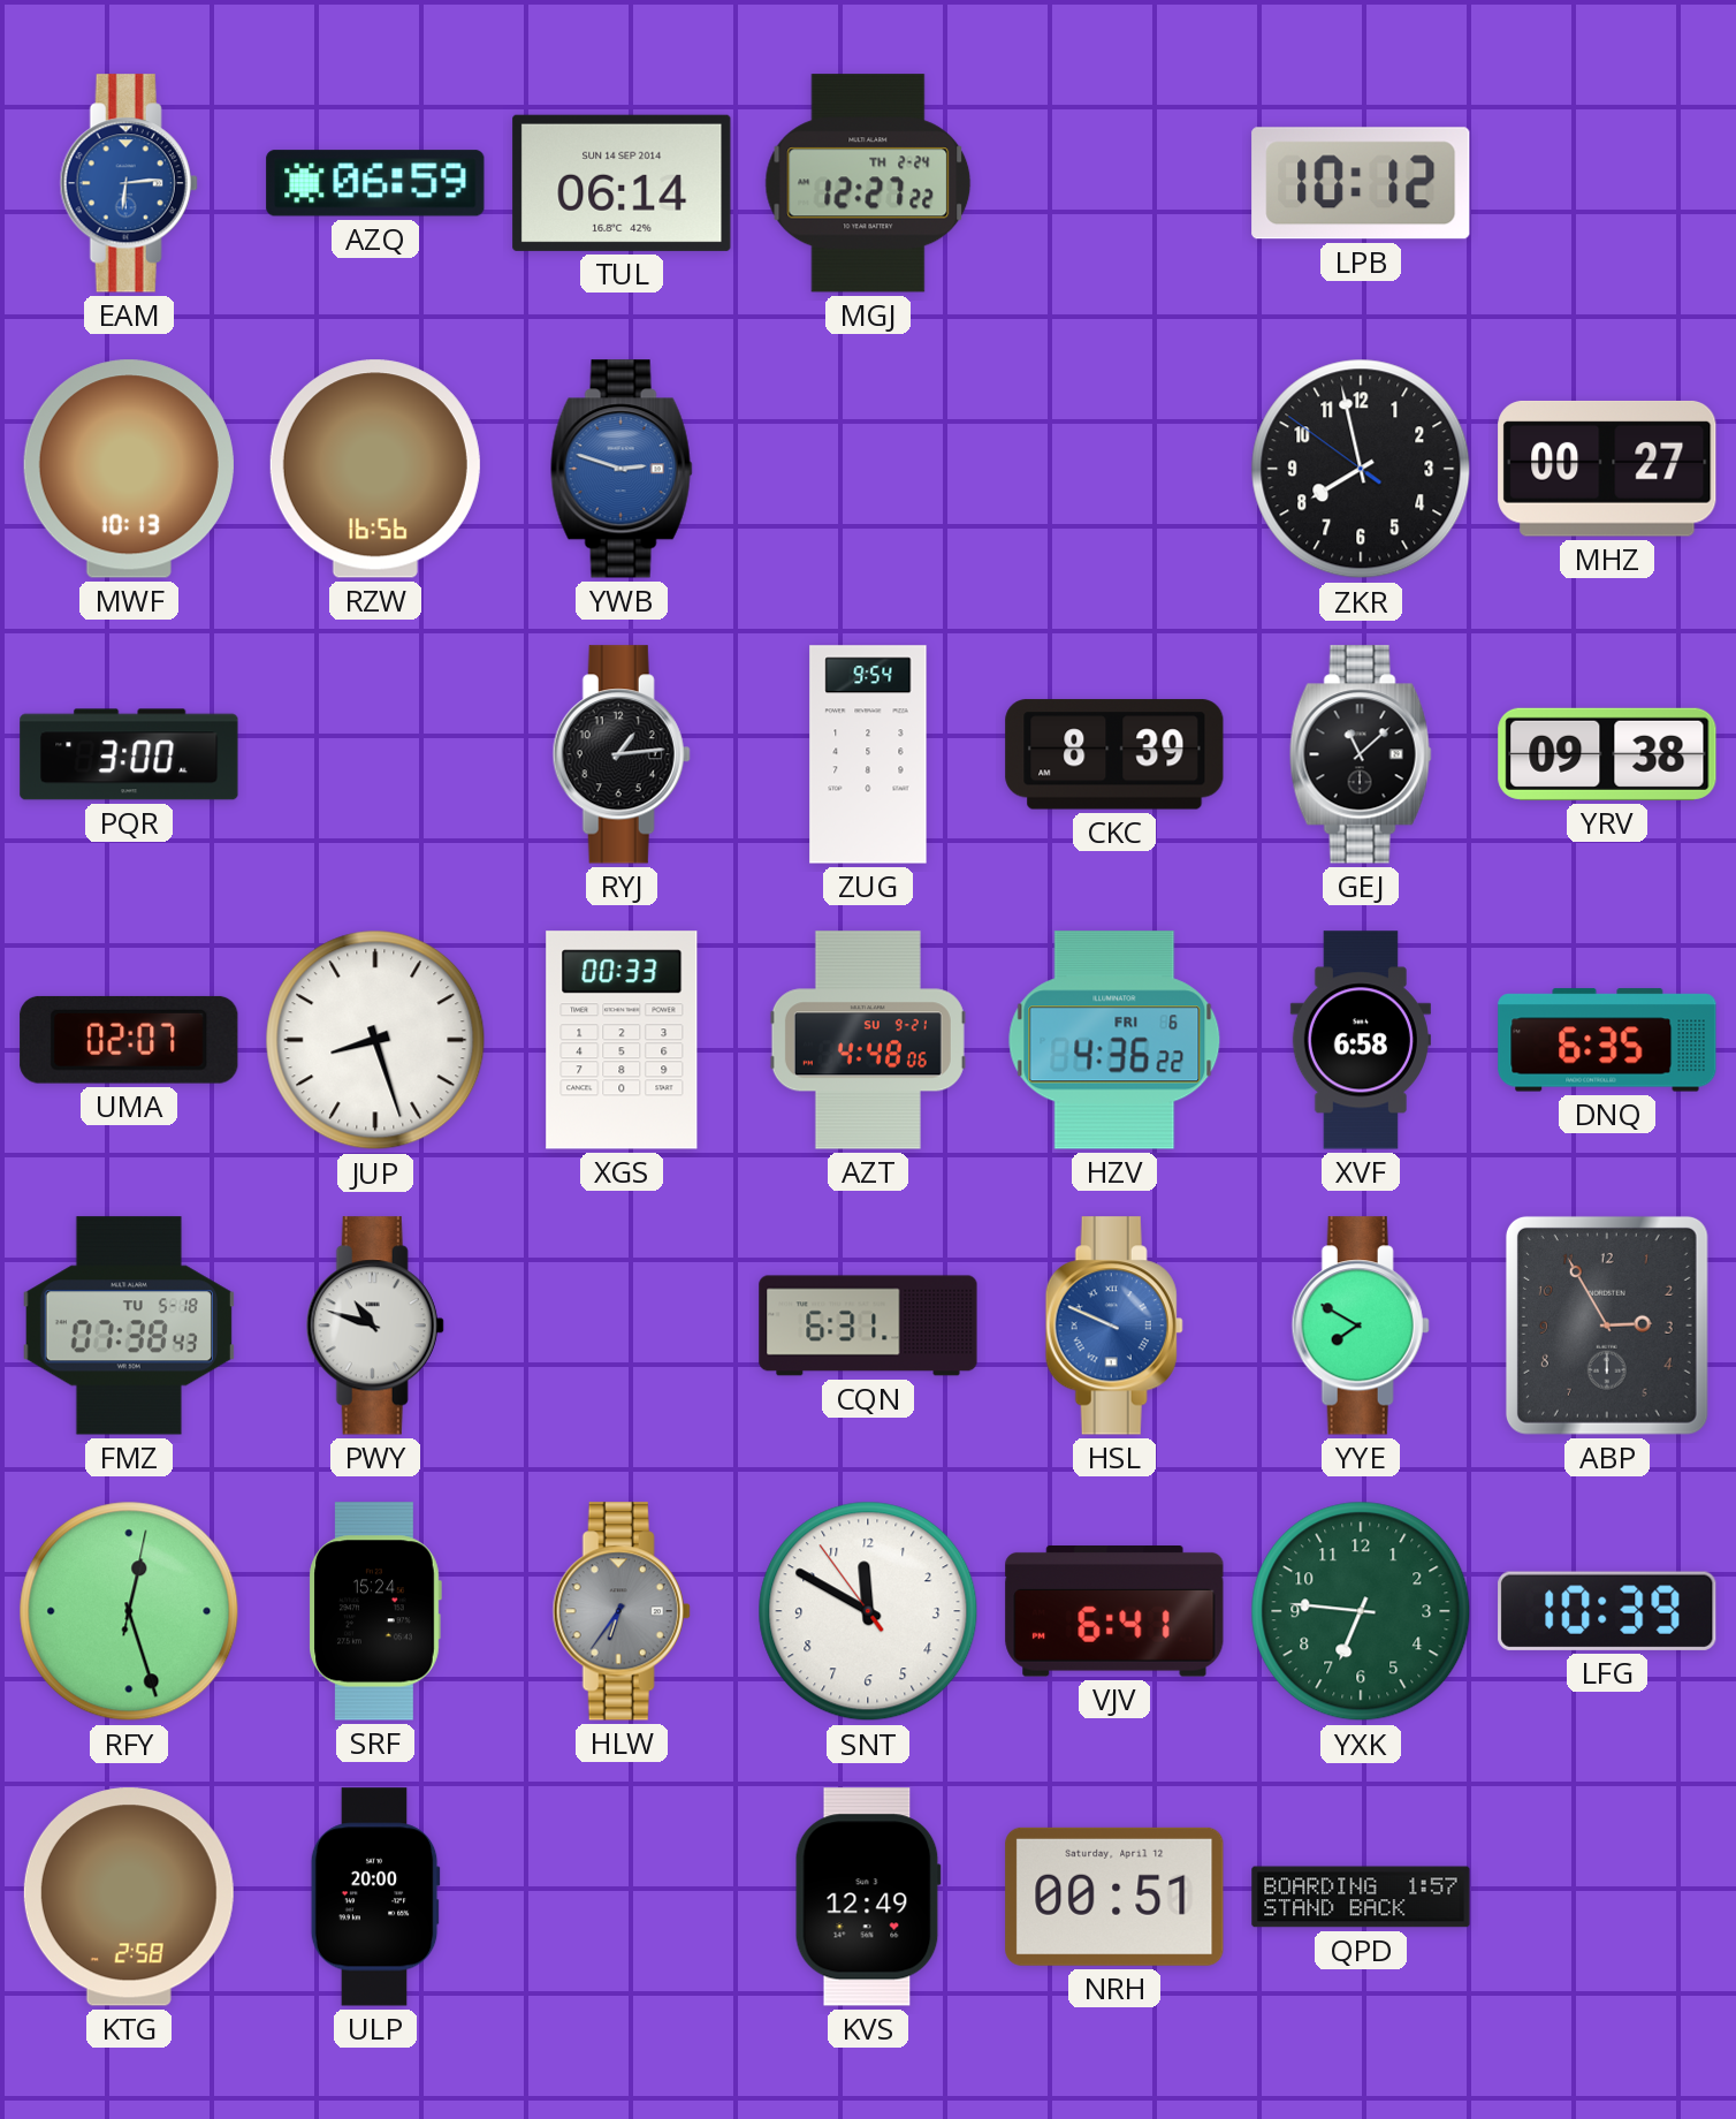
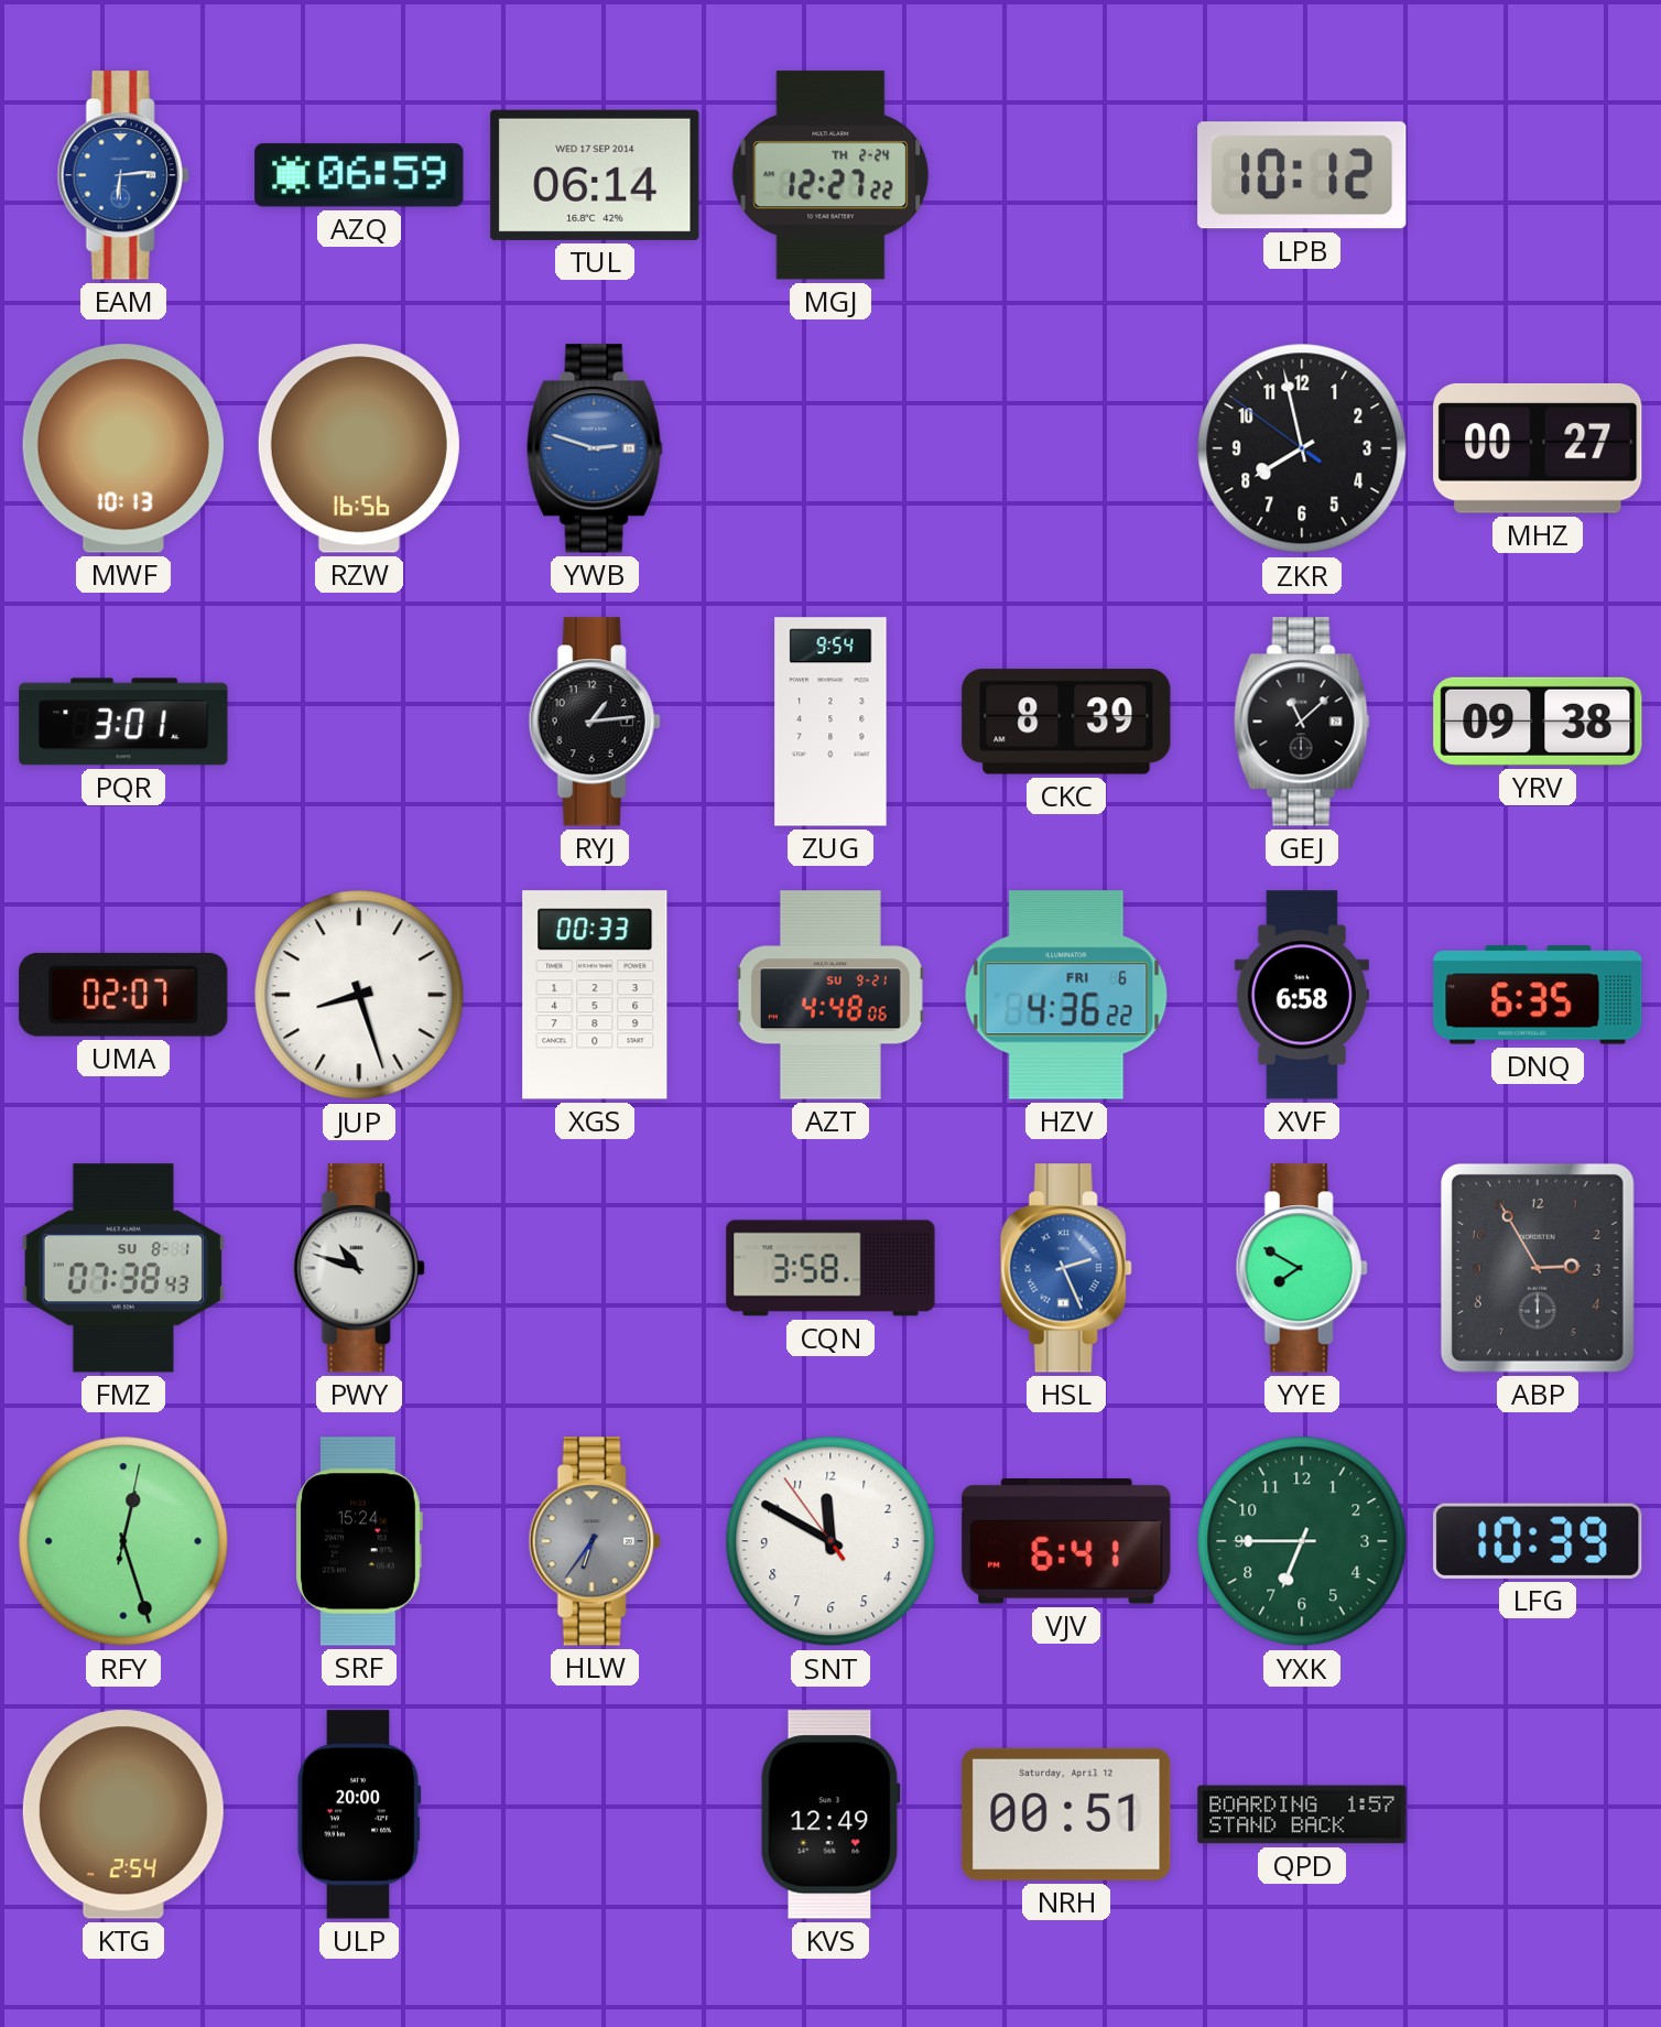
TUL date: SUN 14 SEP 2014 -> WED 17 SEP 2014
PQR: 3:00 -> 3:01
FMZ date: TU 5-18 -> SU 8-1
CQN: 6:31 -> 3:58
HSL: 9:49 -> 2:26
YXK: 6:46 -> 6:45
KTG: 2:58 -> 2:54
